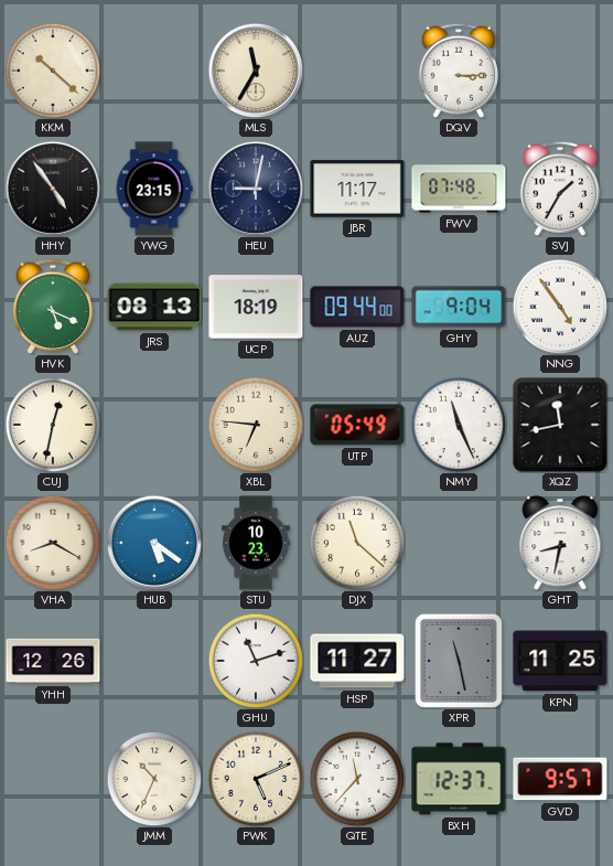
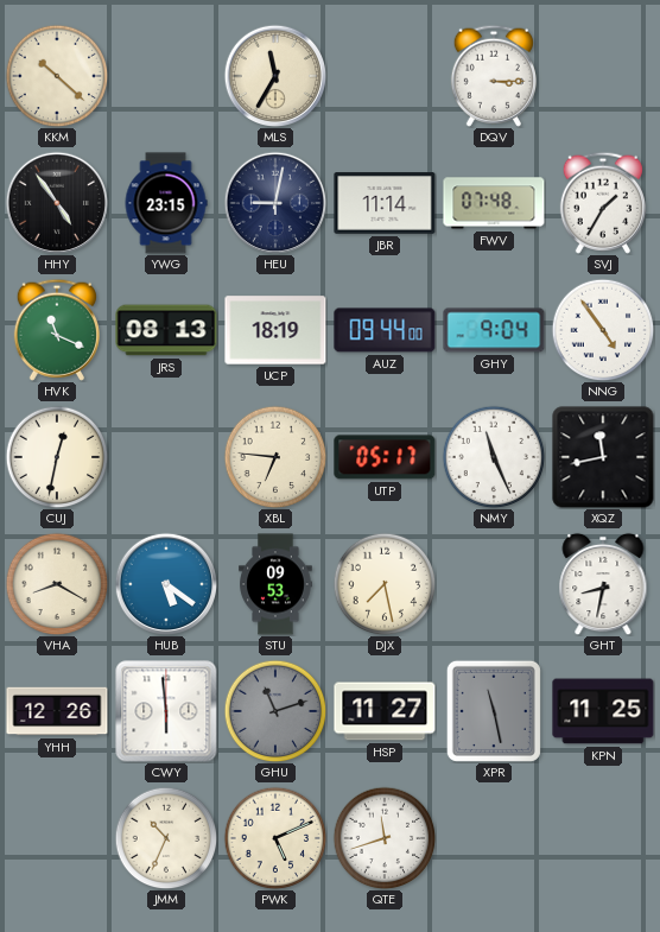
JBR: 11:17 -> 11:14
HVK: 5:19 -> 11:19
UTP: 05:49 -> 05:17
STU: 10:23 -> 09:53
DJX: 11:22 -> 7:28
CWY: none -> 5:59
GHU dial: white -> grey
QTE: 11:37 -> 11:42
BXH: 12:37 -> none
GVD: 9:57 -> none
